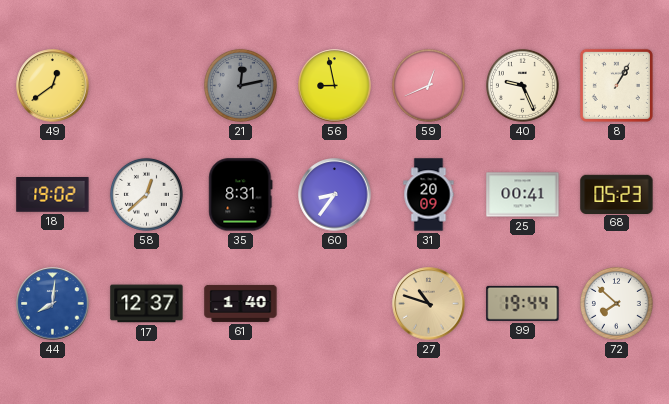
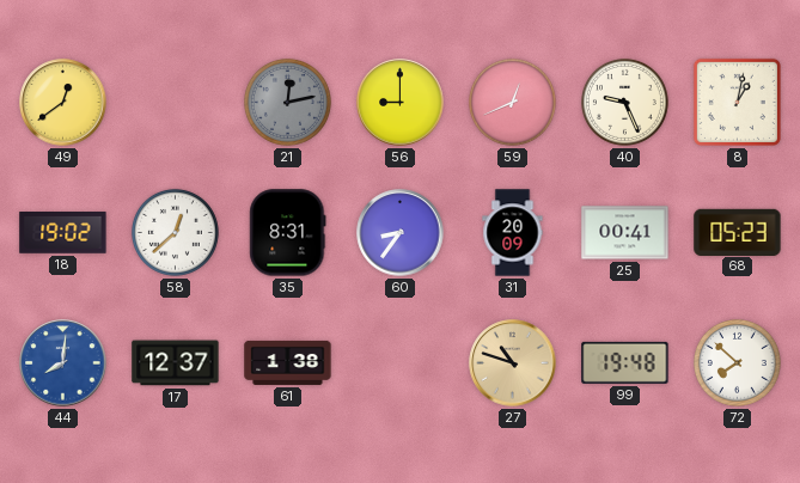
56: 8:58 -> 9:00
8: 1:05 -> 1:02
61: 1:40 -> 1:38
99: 19:44 -> 19:48
